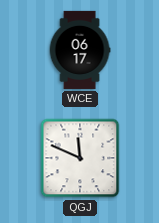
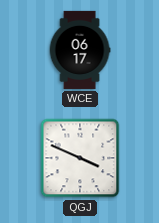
QGJ: 11:49 -> 3:49
